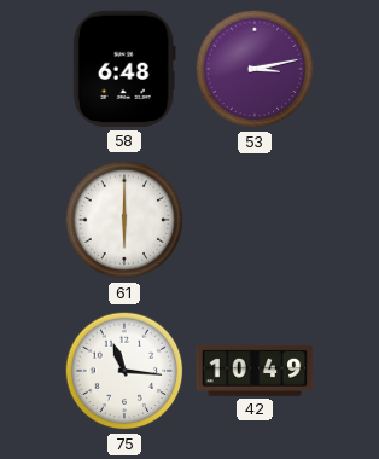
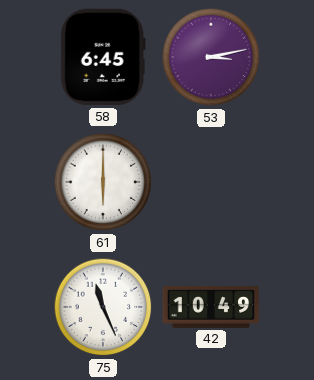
58: 6:48 -> 6:45
75: 11:16 -> 11:26
